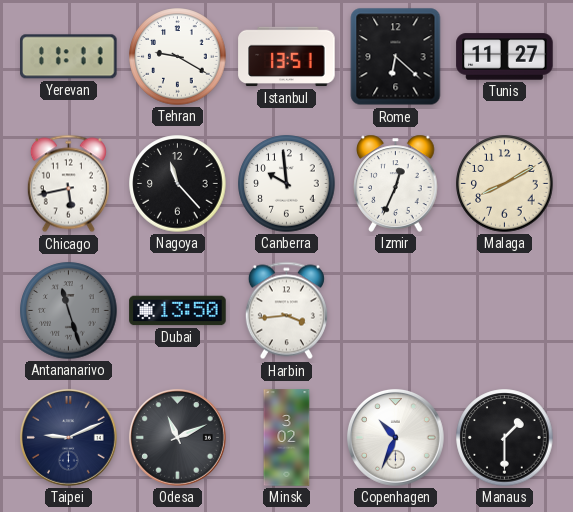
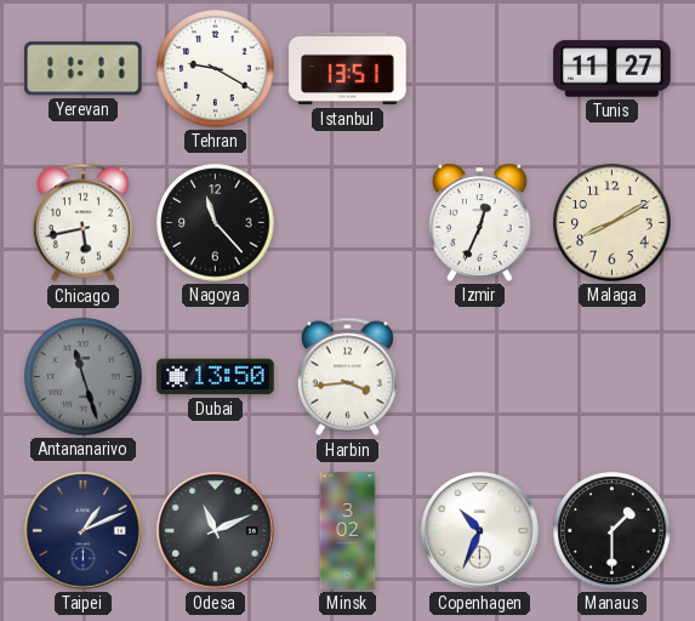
Rome: 6:22 -> none
Canberra: 9:59 -> none
Taipei: 9:11 -> 1:11
